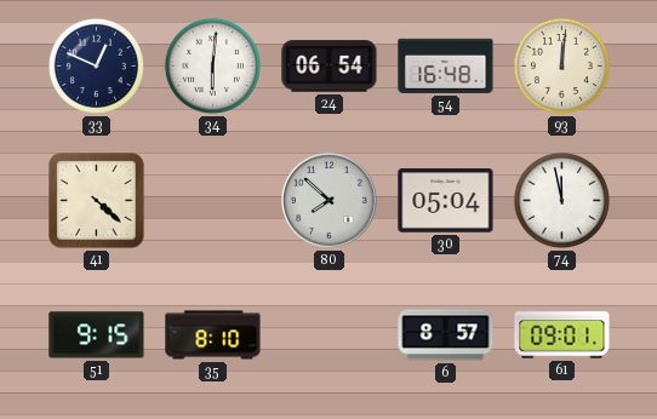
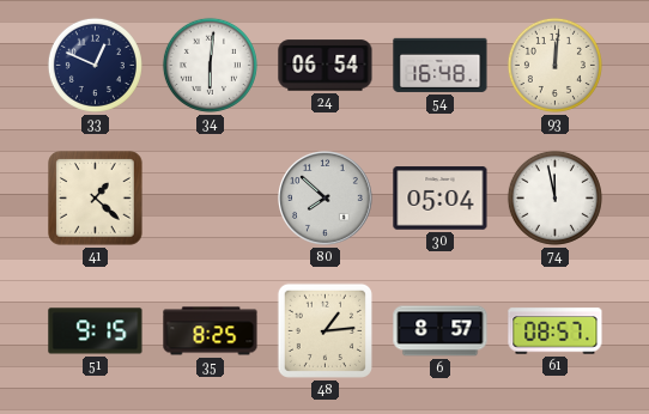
41: 4:22 -> 1:22
35: 8:10 -> 8:25
48: none -> 1:14
61: 09:01 -> 08:57
